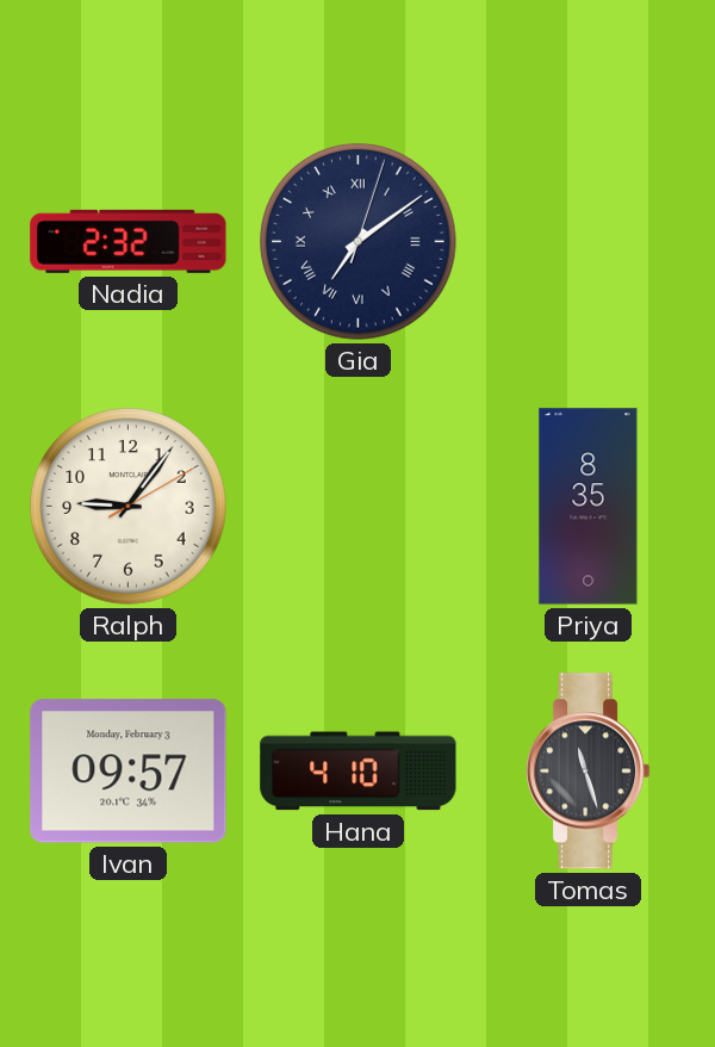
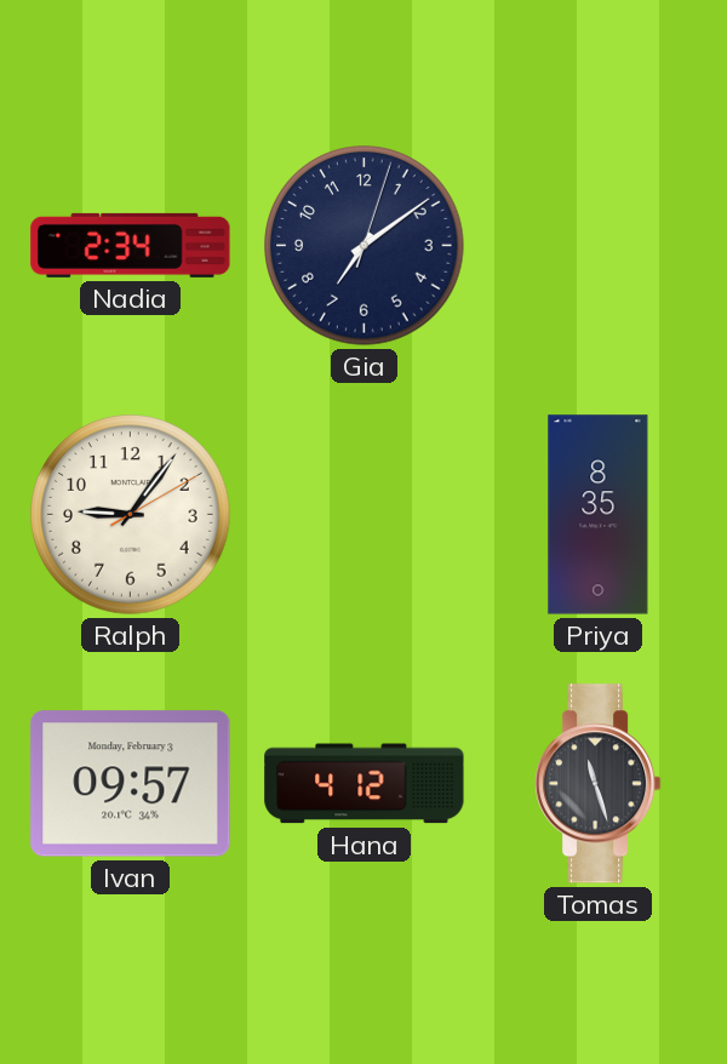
Nadia: 2:32 -> 2:34
Gia numerals: Roman -> Arabic
Hana: 4:10 -> 4:12
